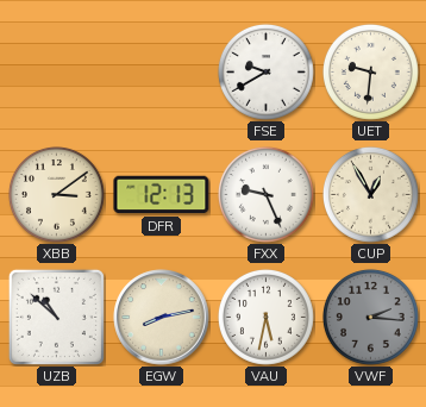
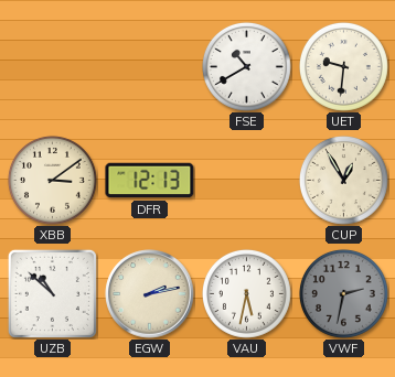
FSE: 9:40 -> 10:40
FXX: 9:26 -> none
EGW: 8:13 -> 2:13
VWF: 2:16 -> 2:32
